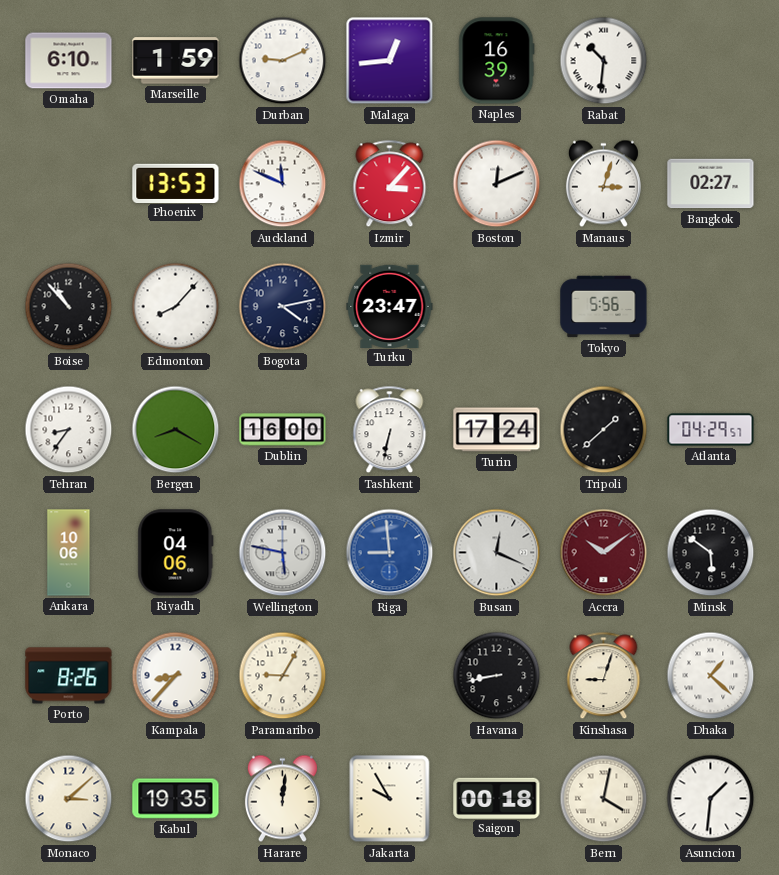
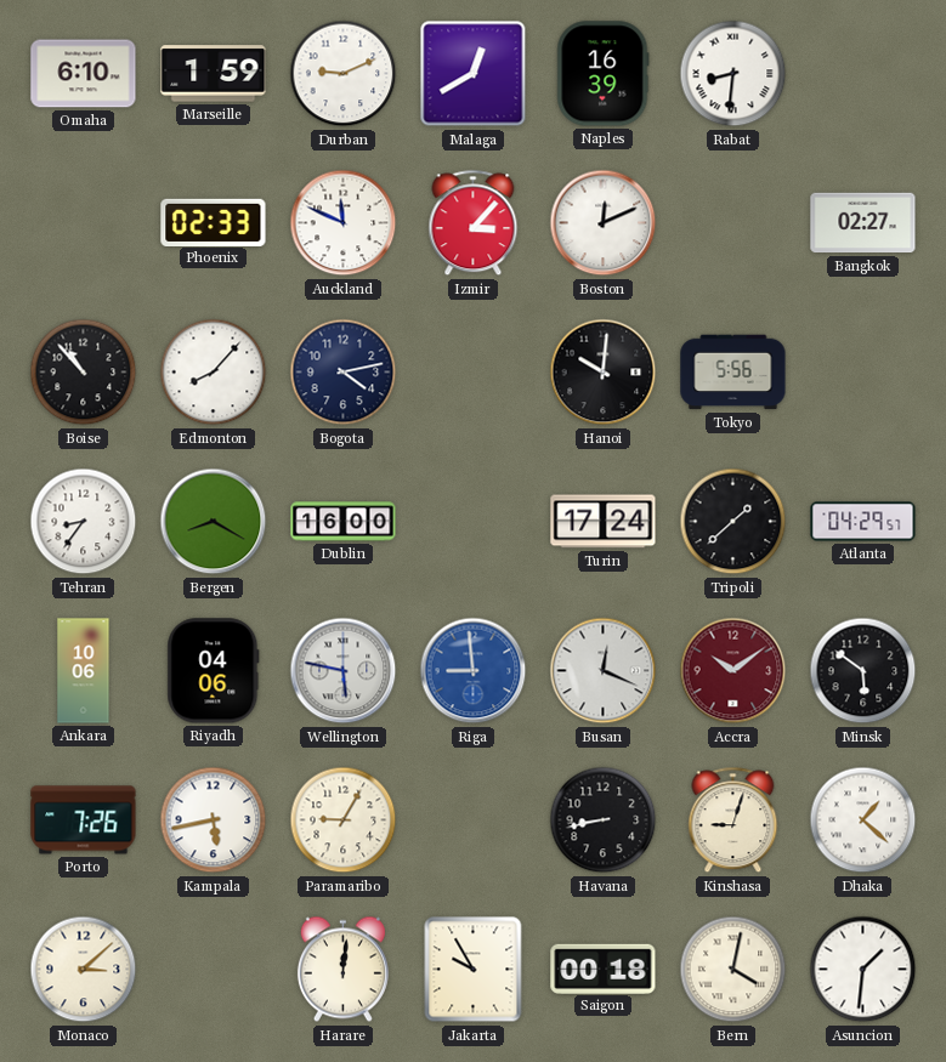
Malaga: 12:44 -> 12:40
Rabat: 10:31 -> 8:31
Phoenix: 13:53 -> 02:33
Manaus: 3:03 -> none
Turku: 23:47 -> none
Hanoi: none -> 10:01
Tashkent: 6:32 -> none
Porto: 8:26 -> 7:26
Kampala: 8:37 -> 5:43
Kabul: 19:35 -> none
